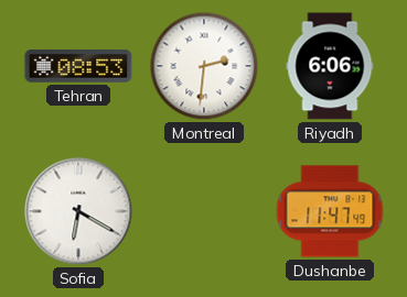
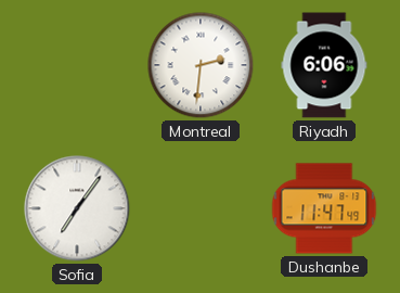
Tehran: 08:53 -> none
Sofia: 6:20 -> 7:06
